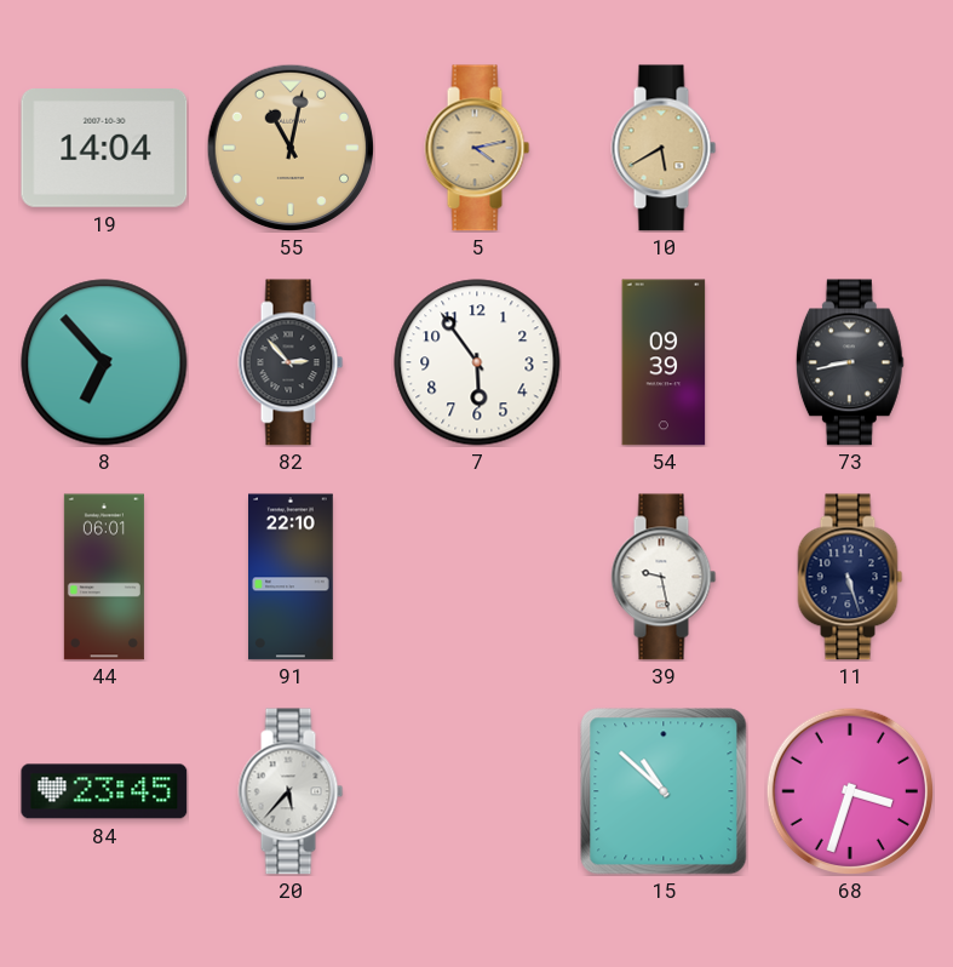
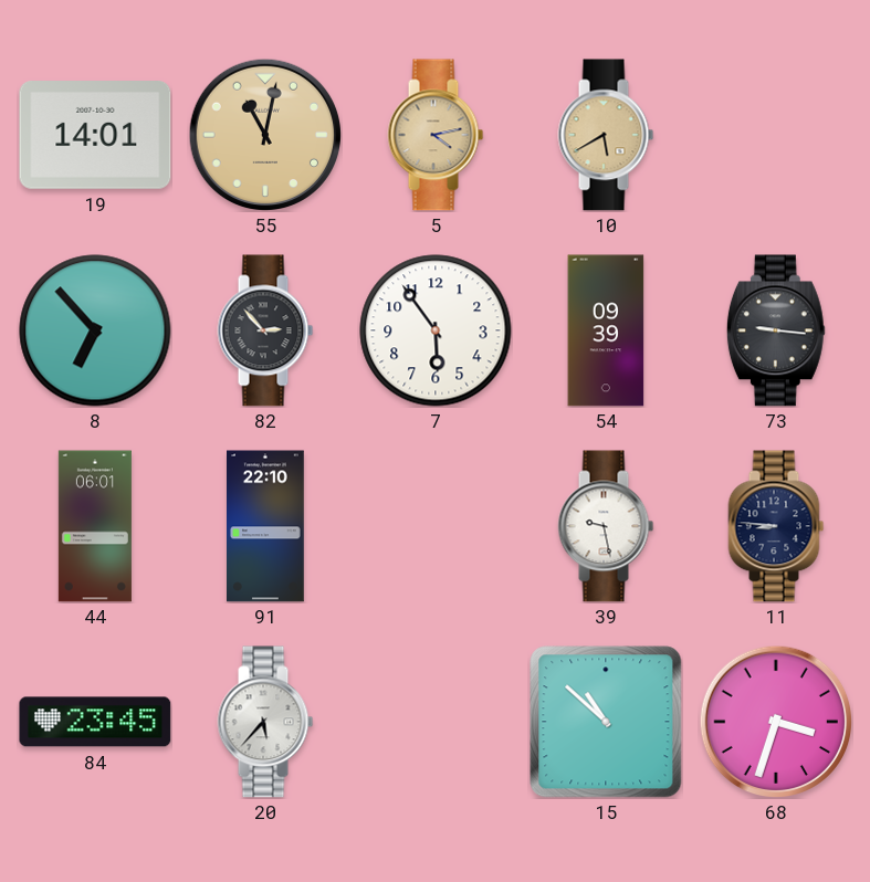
19: 14:04 -> 14:01
73: 8:43 -> 9:16
11: 5:27 -> 8:46
